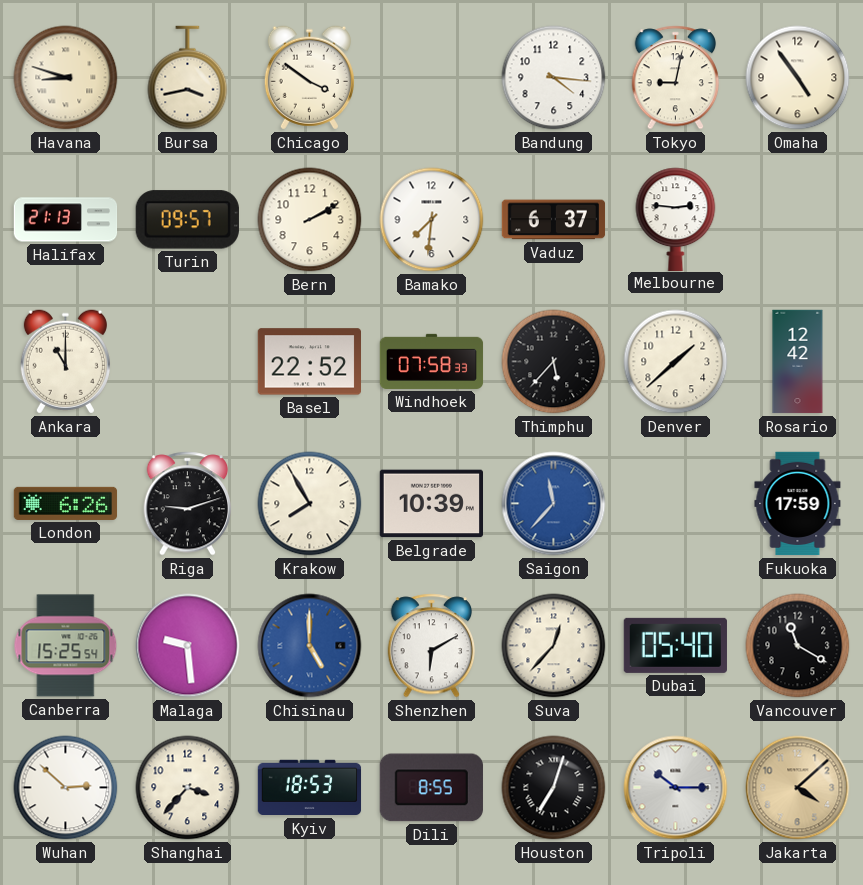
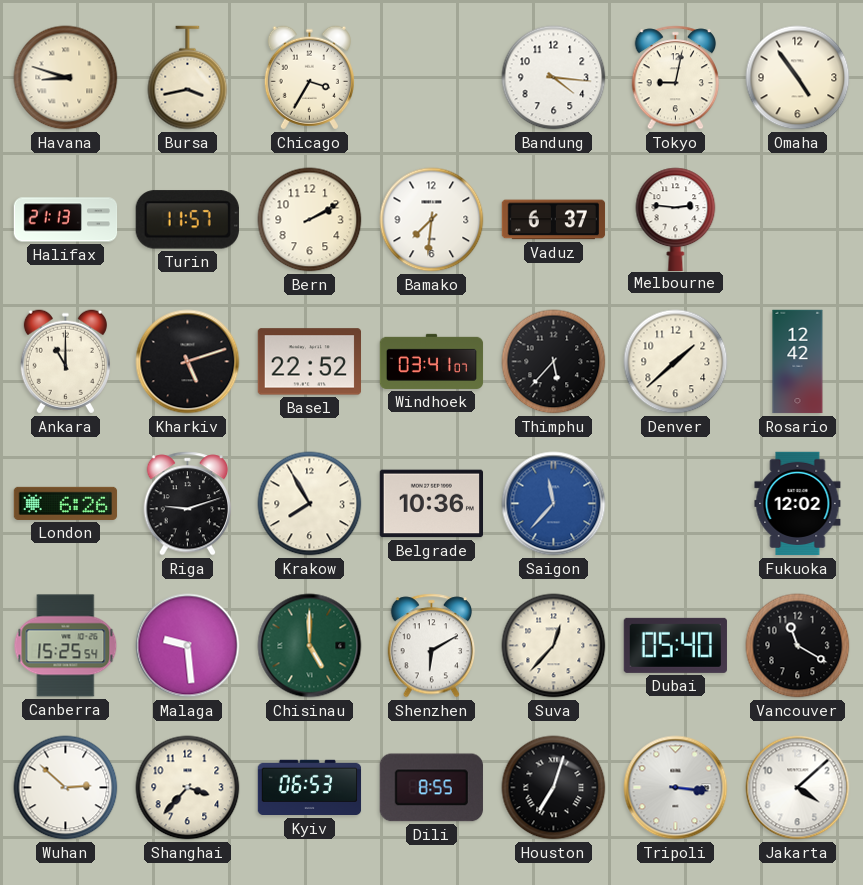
Chicago: 3:51 -> 3:35
Turin: 09:57 -> 11:57
Kharkiv: none -> 5:12
Windhoek: 07:58 -> 03:41
Belgrade: 10:39 -> 10:36
Fukuoka: 17:59 -> 12:02
Chisinau dial: blue -> green
Kyiv: 18:53 -> 06:53
Tripoli: 10:15 -> 3:16
Jakarta dial: champagne -> white
